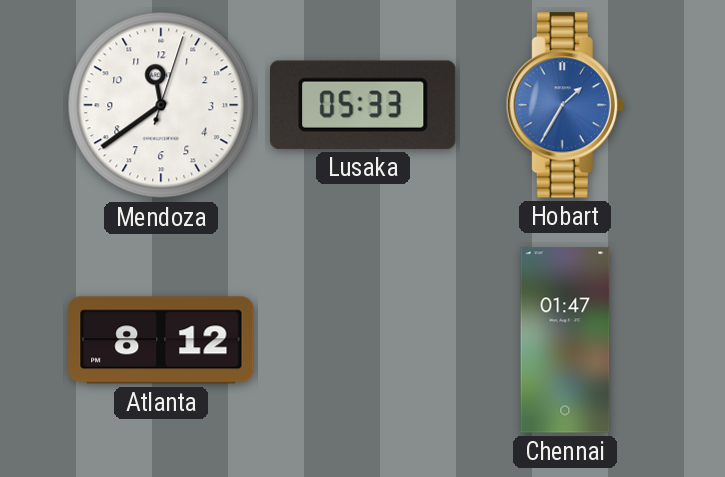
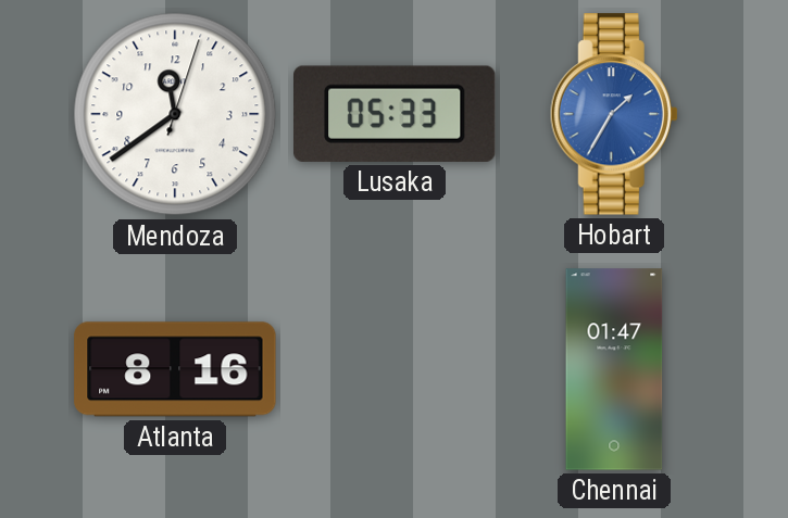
Atlanta: 8:12 -> 8:16
